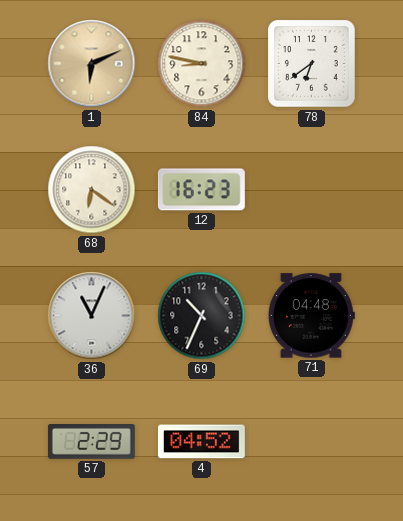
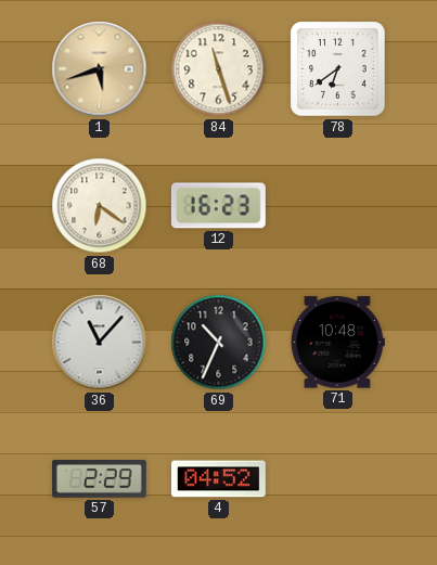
1: 6:11 -> 5:42
84: 8:47 -> 11:27
36: 11:04 -> 11:07
71: 04:48 -> 10:48
